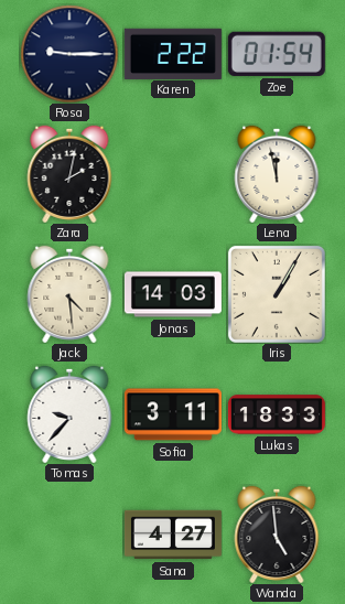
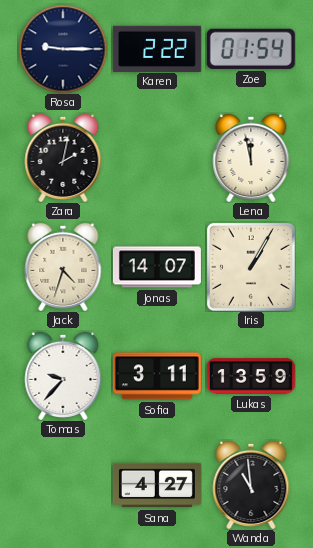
Jack: 4:29 -> 4:33
Jonas: 14:03 -> 14:07
Lukas: 18:33 -> 13:59
Wanda: 4:59 -> 10:59
